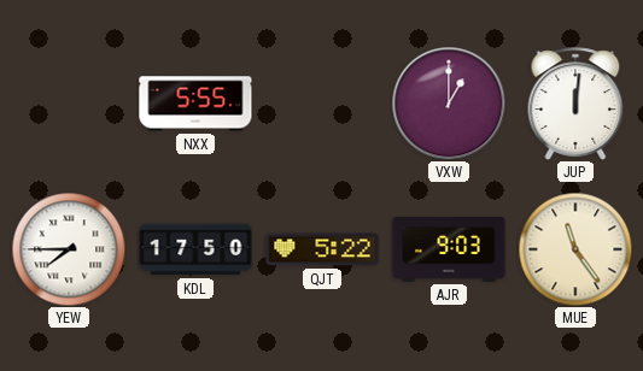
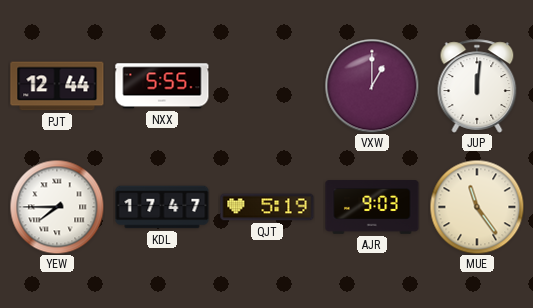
PJT: none -> 12:44
KDL: 17:50 -> 17:47
QJT: 5:22 -> 5:19
